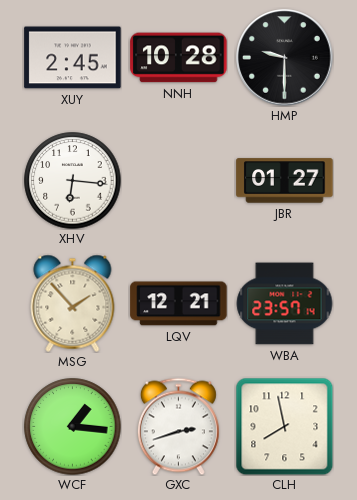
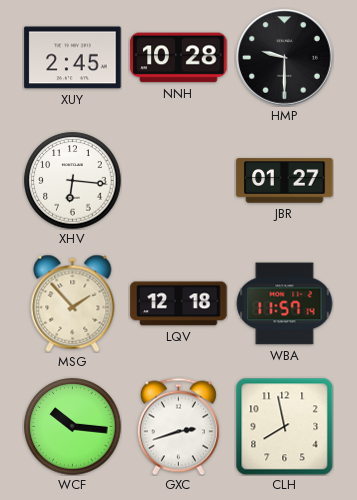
LQV: 12:21 -> 12:18
WBA: 23:57 -> 11:57
WCF: 1:16 -> 10:16
